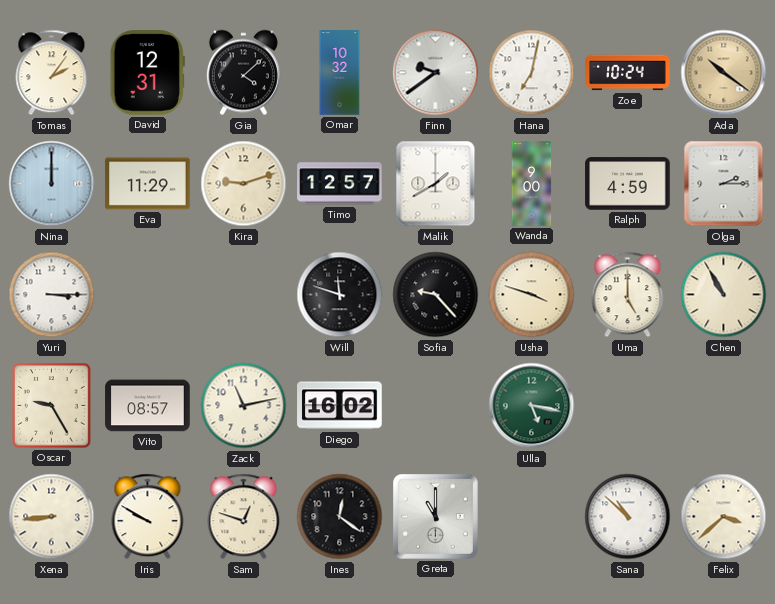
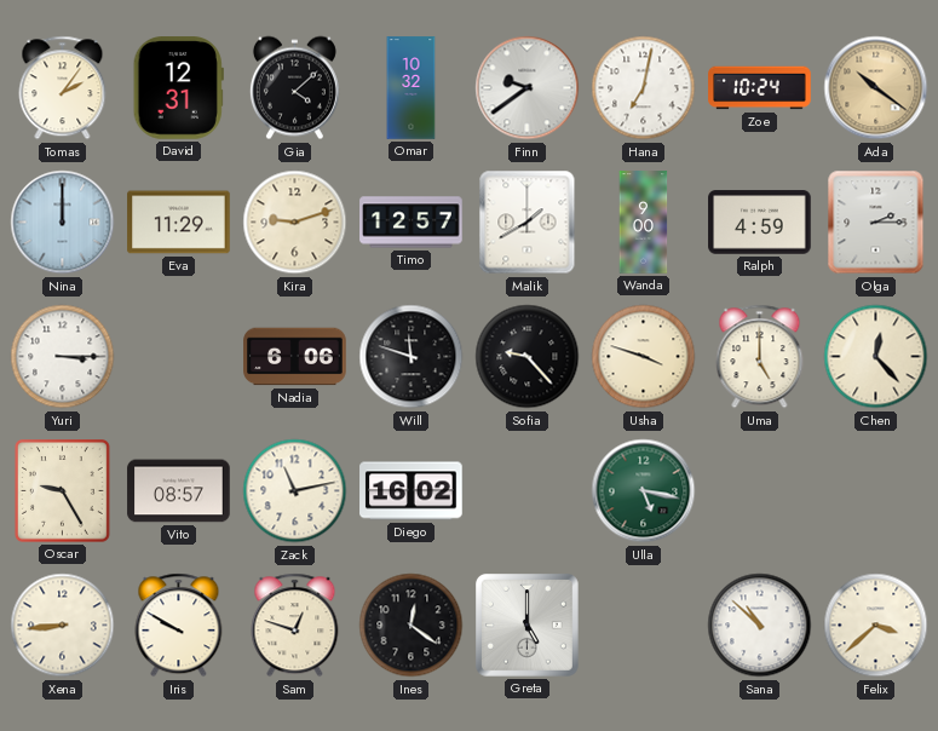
Nadia: none -> 6:06
Chen: 10:55 -> 12:23
Greta: 11:00 -> 5:00
